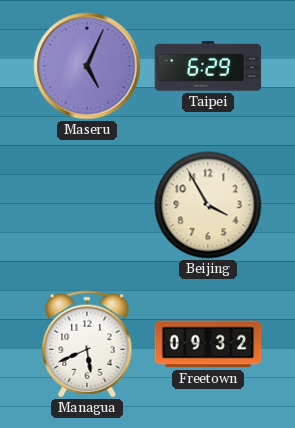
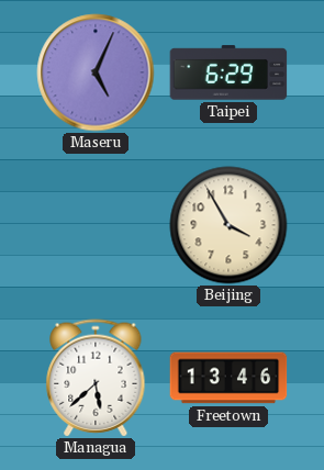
Managua: 5:41 -> 5:38
Freetown: 09:32 -> 13:46
